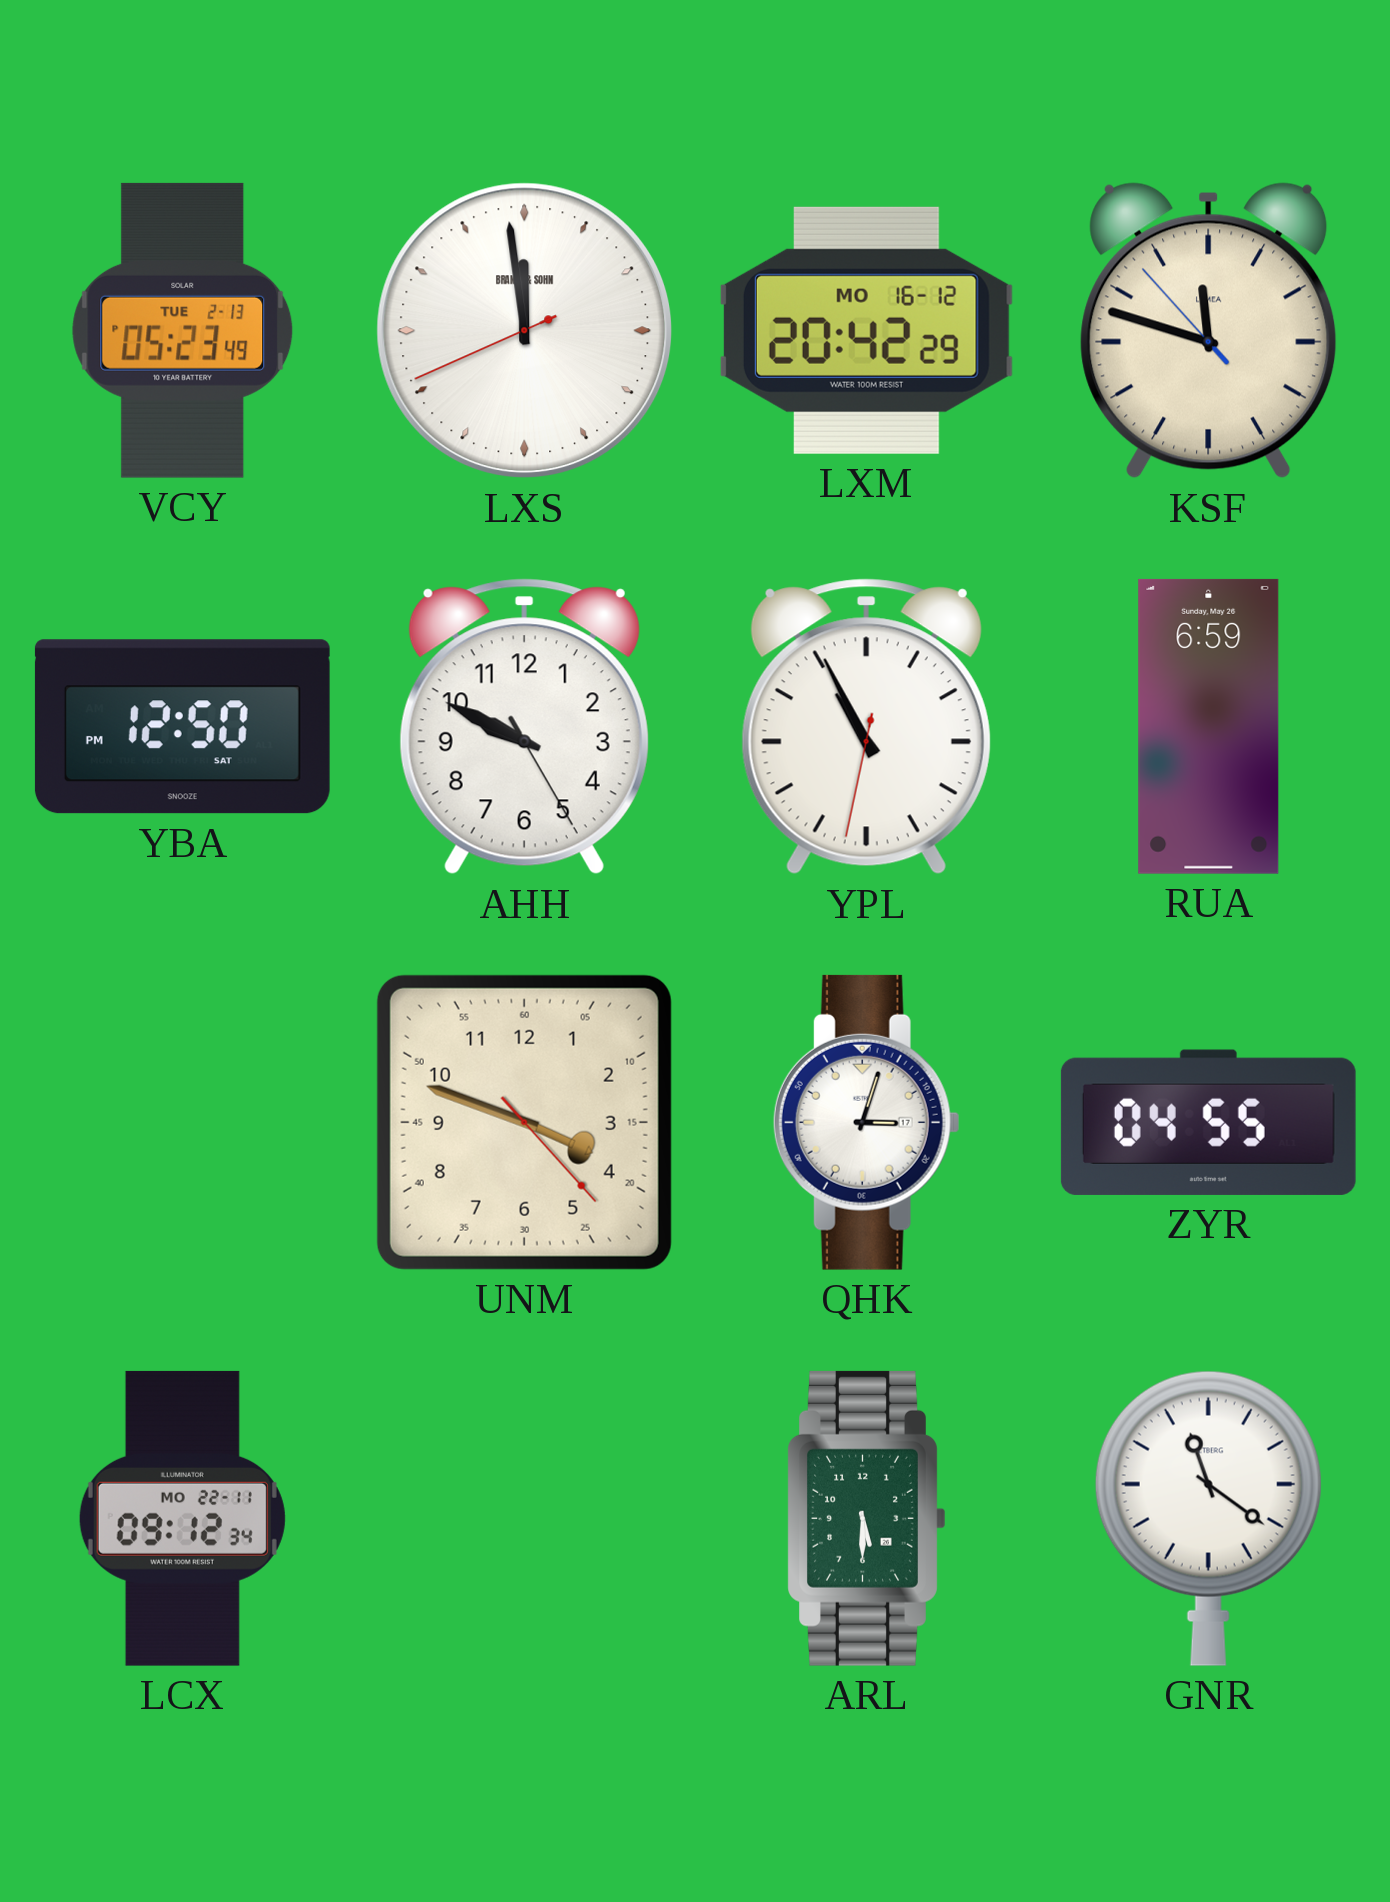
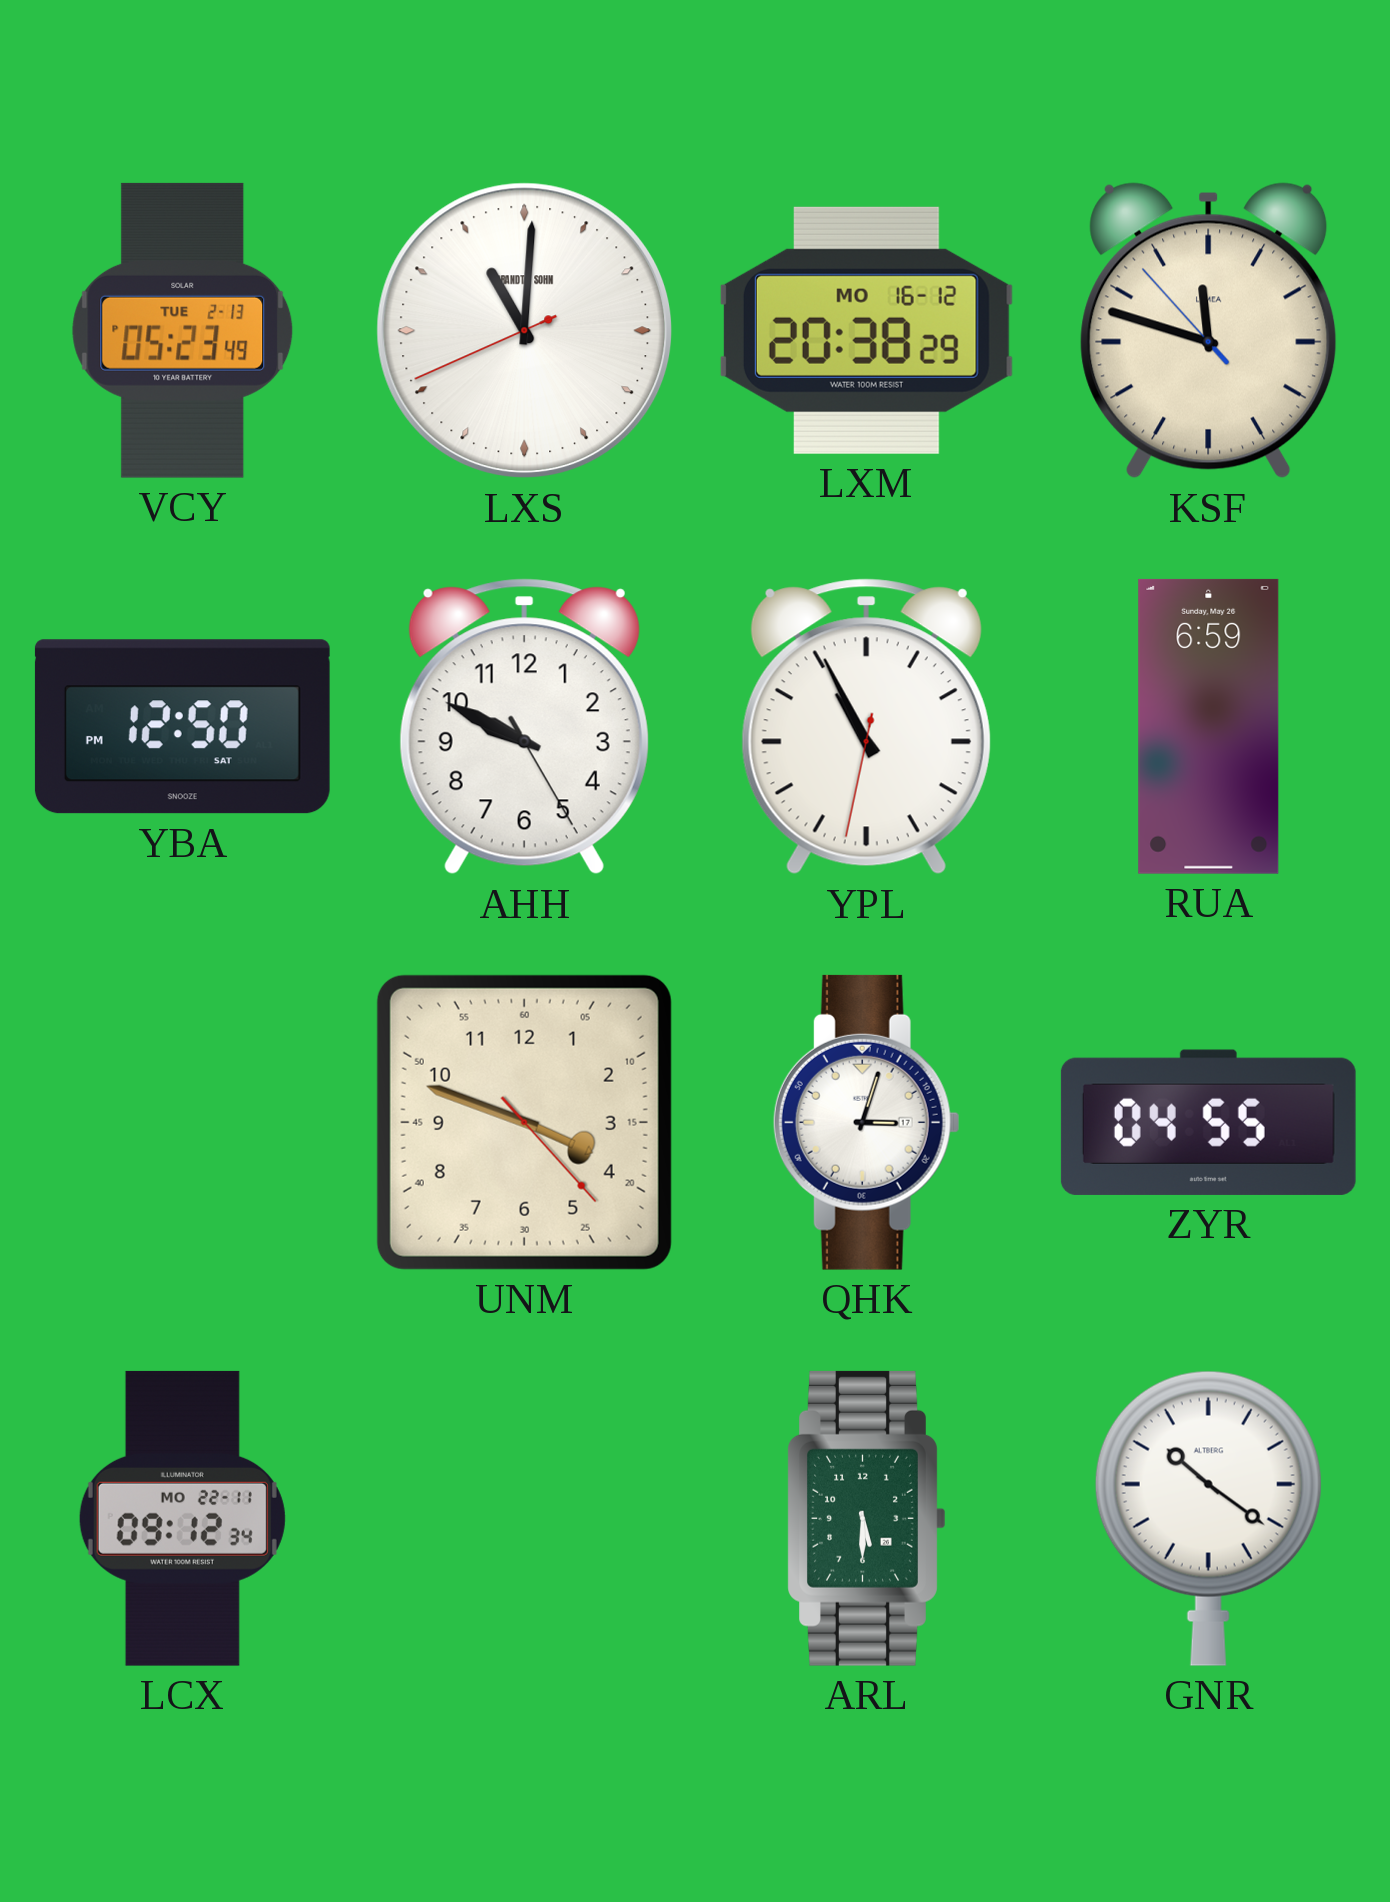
LXS: 11:58 -> 11:00
LXM: 20:42 -> 20:38
GNR: 11:21 -> 10:21
